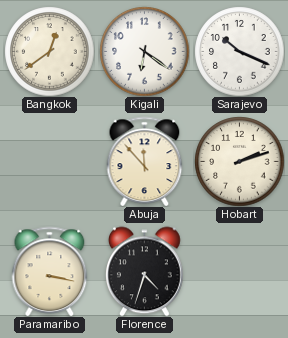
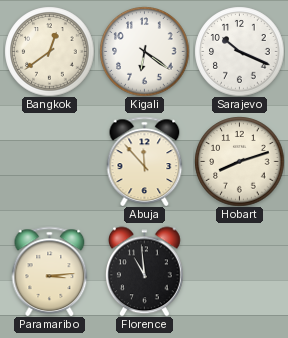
Hobart: 2:12 -> 8:12
Paramaribo: 3:17 -> 3:14
Florence: 4:33 -> 10:59
